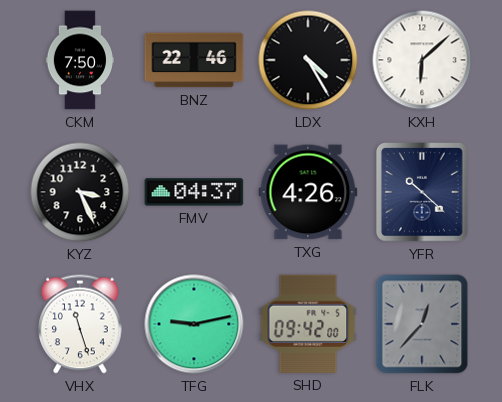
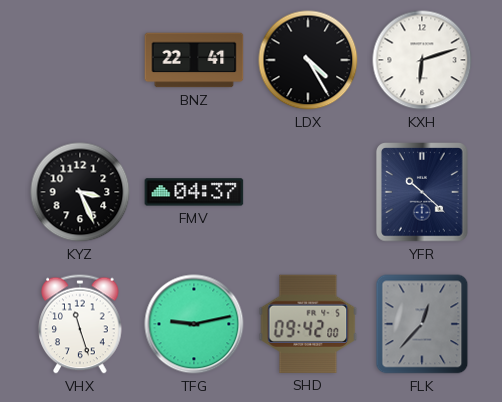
CKM: 7:50 -> none
BNZ: 22:46 -> 22:41
KXH: 6:08 -> 6:12
TXG: 4:26 -> none
